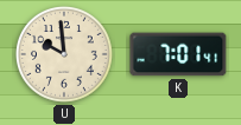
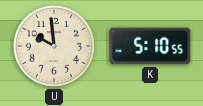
K: 7:01 -> 5:10
